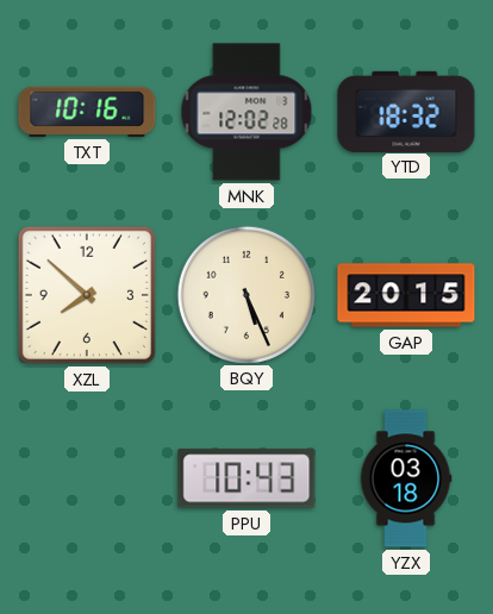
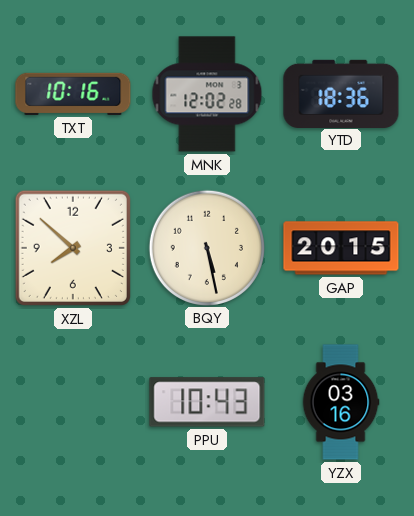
YTD: 18:32 -> 18:36
BQY: 5:26 -> 5:28
YZX: 03:18 -> 03:16
